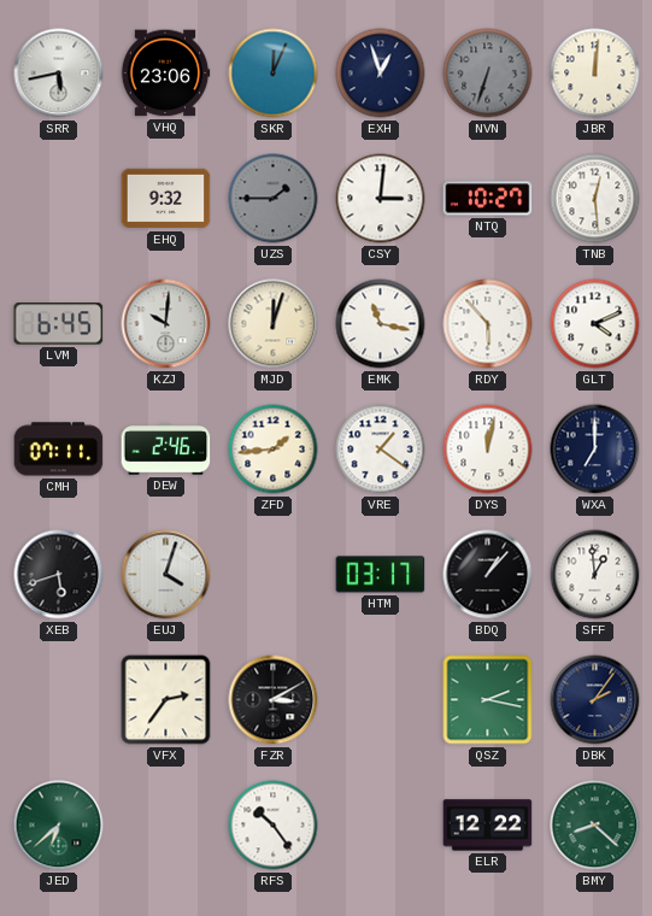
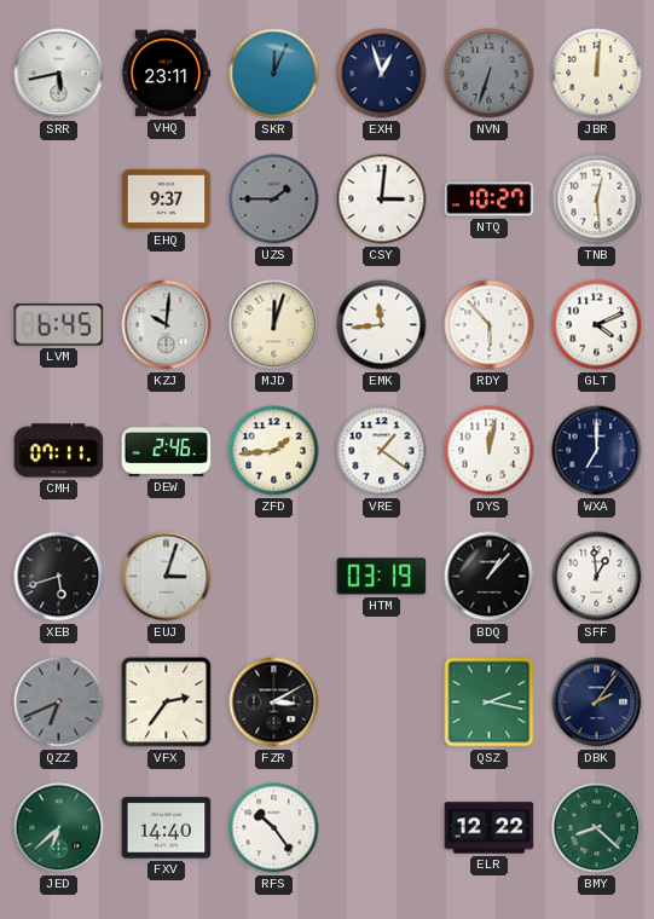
VHQ: 23:06 -> 23:11
EHQ: 9:32 -> 9:37
EMK: 11:17 -> 11:44
EUJ: 4:03 -> 3:03
HTM: 03:17 -> 03:19
QZZ: none -> 6:41
FXV: none -> 14:40
